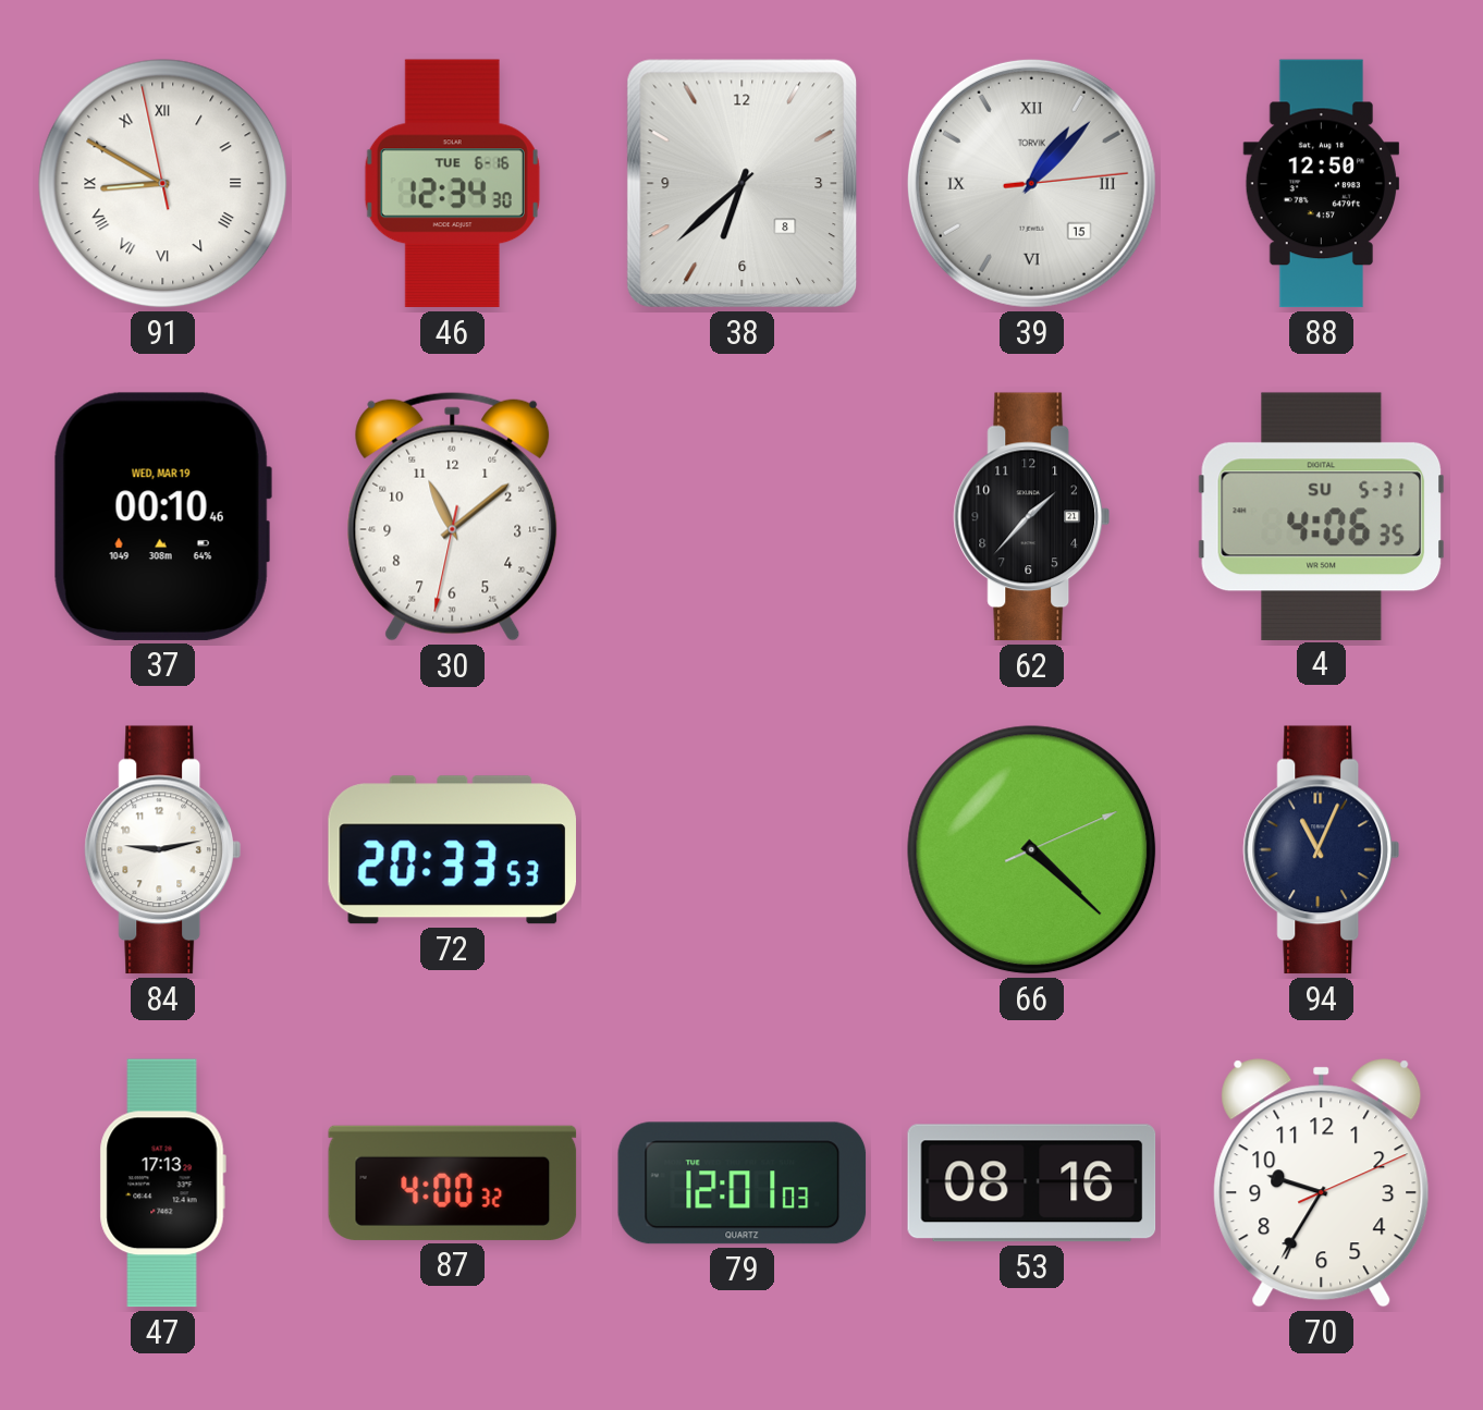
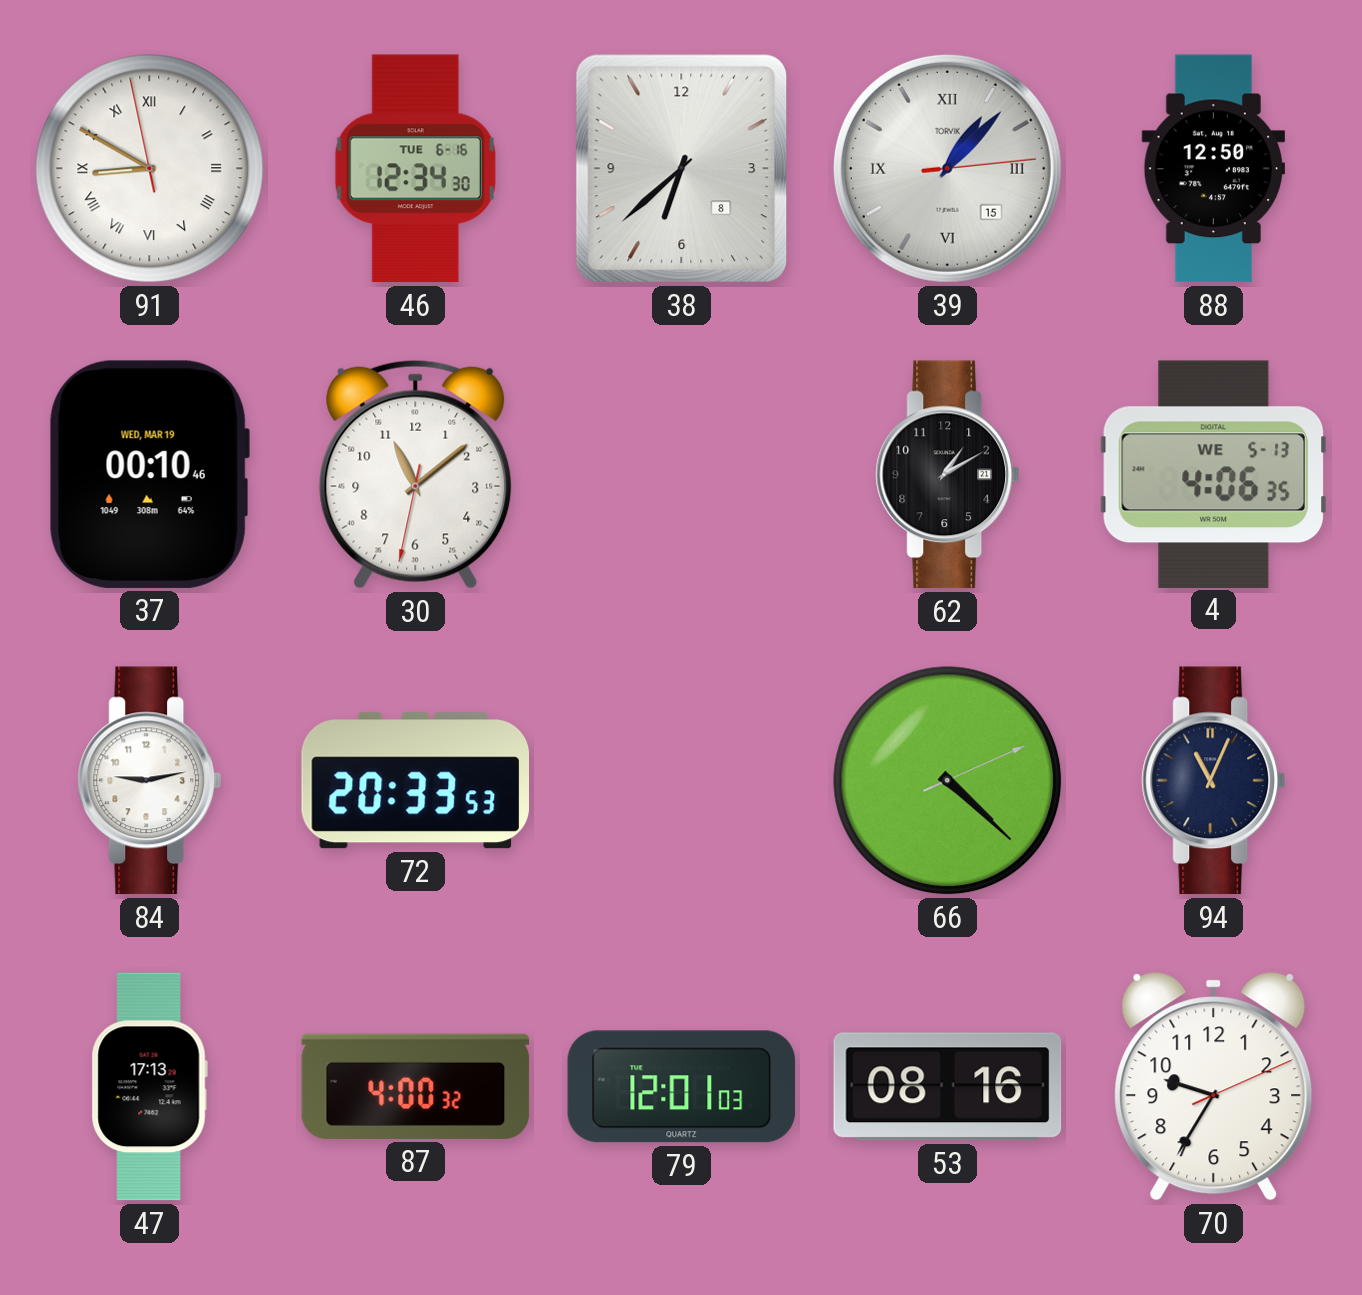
62: 1:37 -> 1:10
4 date: SU 5-31 -> WE 5-13
